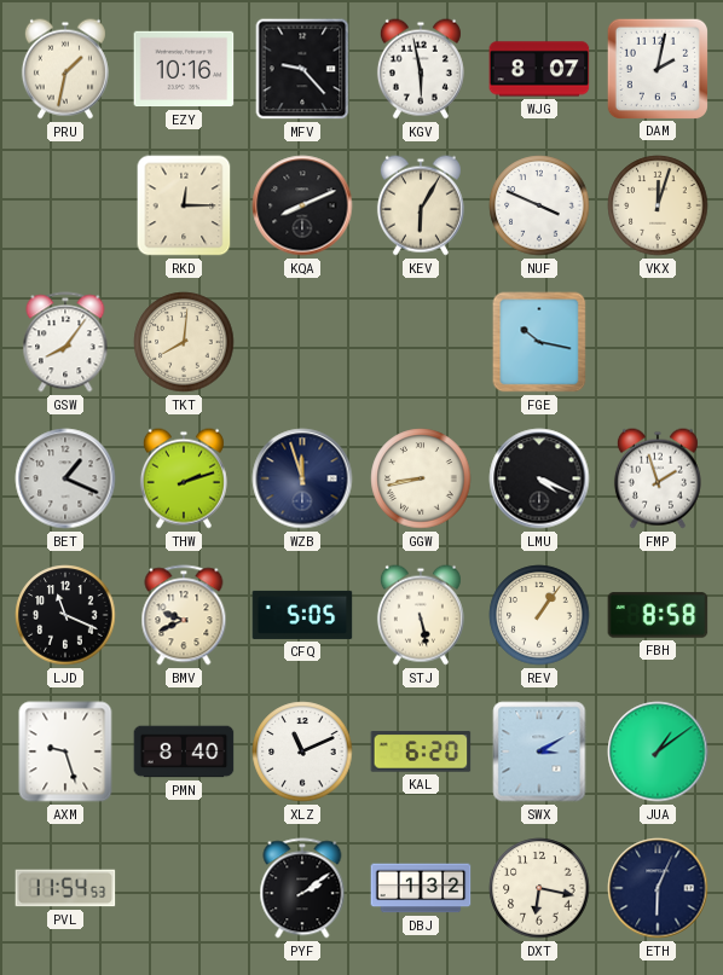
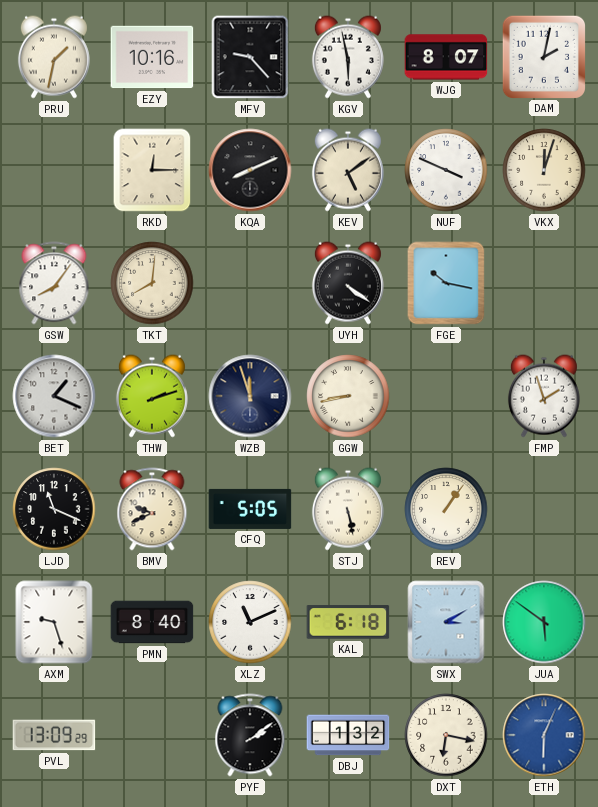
KEV: 6:05 -> 5:09
UYH: none -> 4:21
LMU: 4:19 -> none
FBH: 8:58 -> none
KAL: 6:20 -> 6:18
JUA: 1:09 -> 5:51
PVL: 11:54 -> 13:09
ETH dial: navy -> blue
